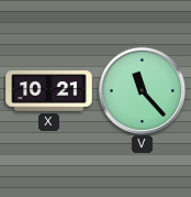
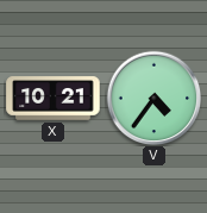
V: 11:23 -> 4:36
